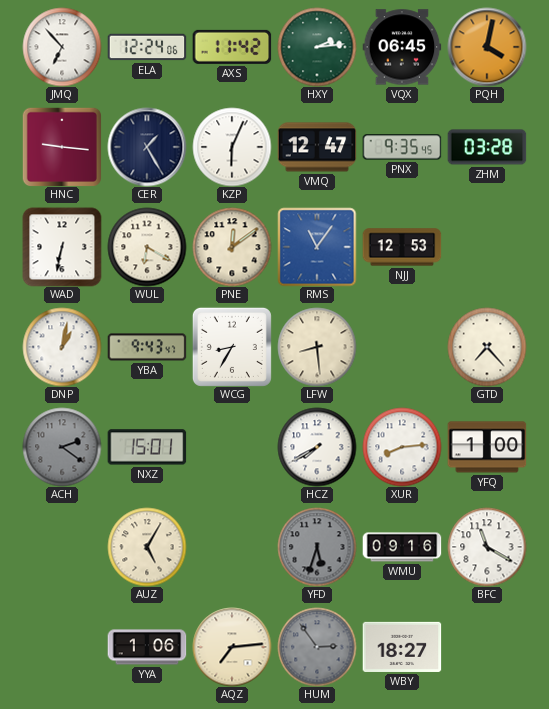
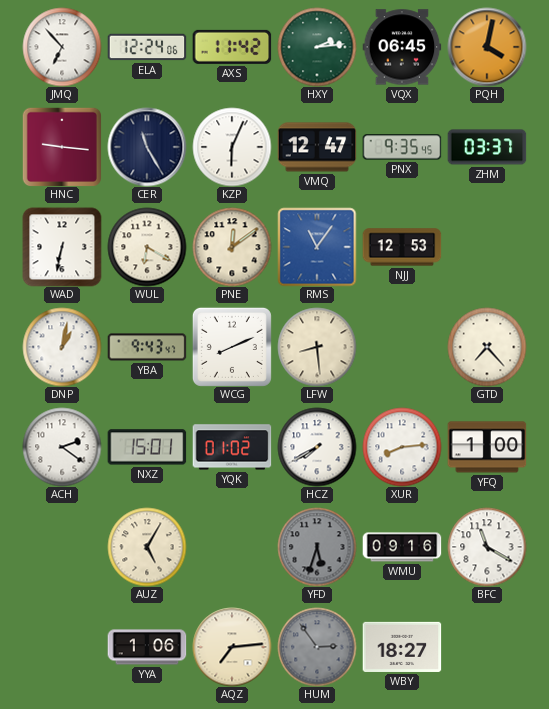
CER: 1:25 -> 11:25
ZHM: 03:28 -> 03:37
WCG: 8:35 -> 8:11
ACH dial: grey -> white
YQK: none -> 01:02
